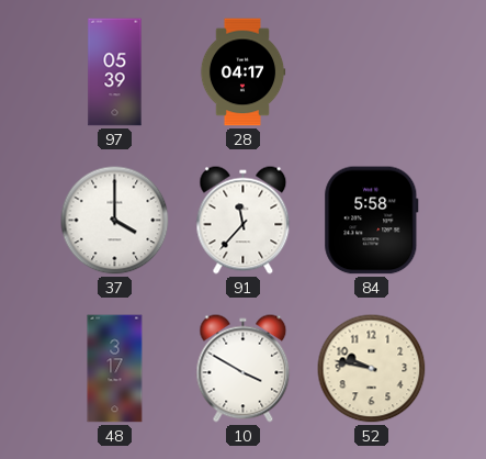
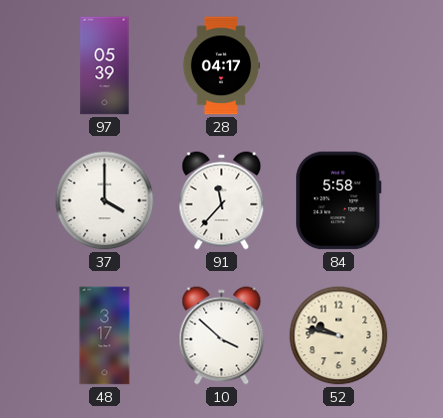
10: 3:50 -> 3:52
